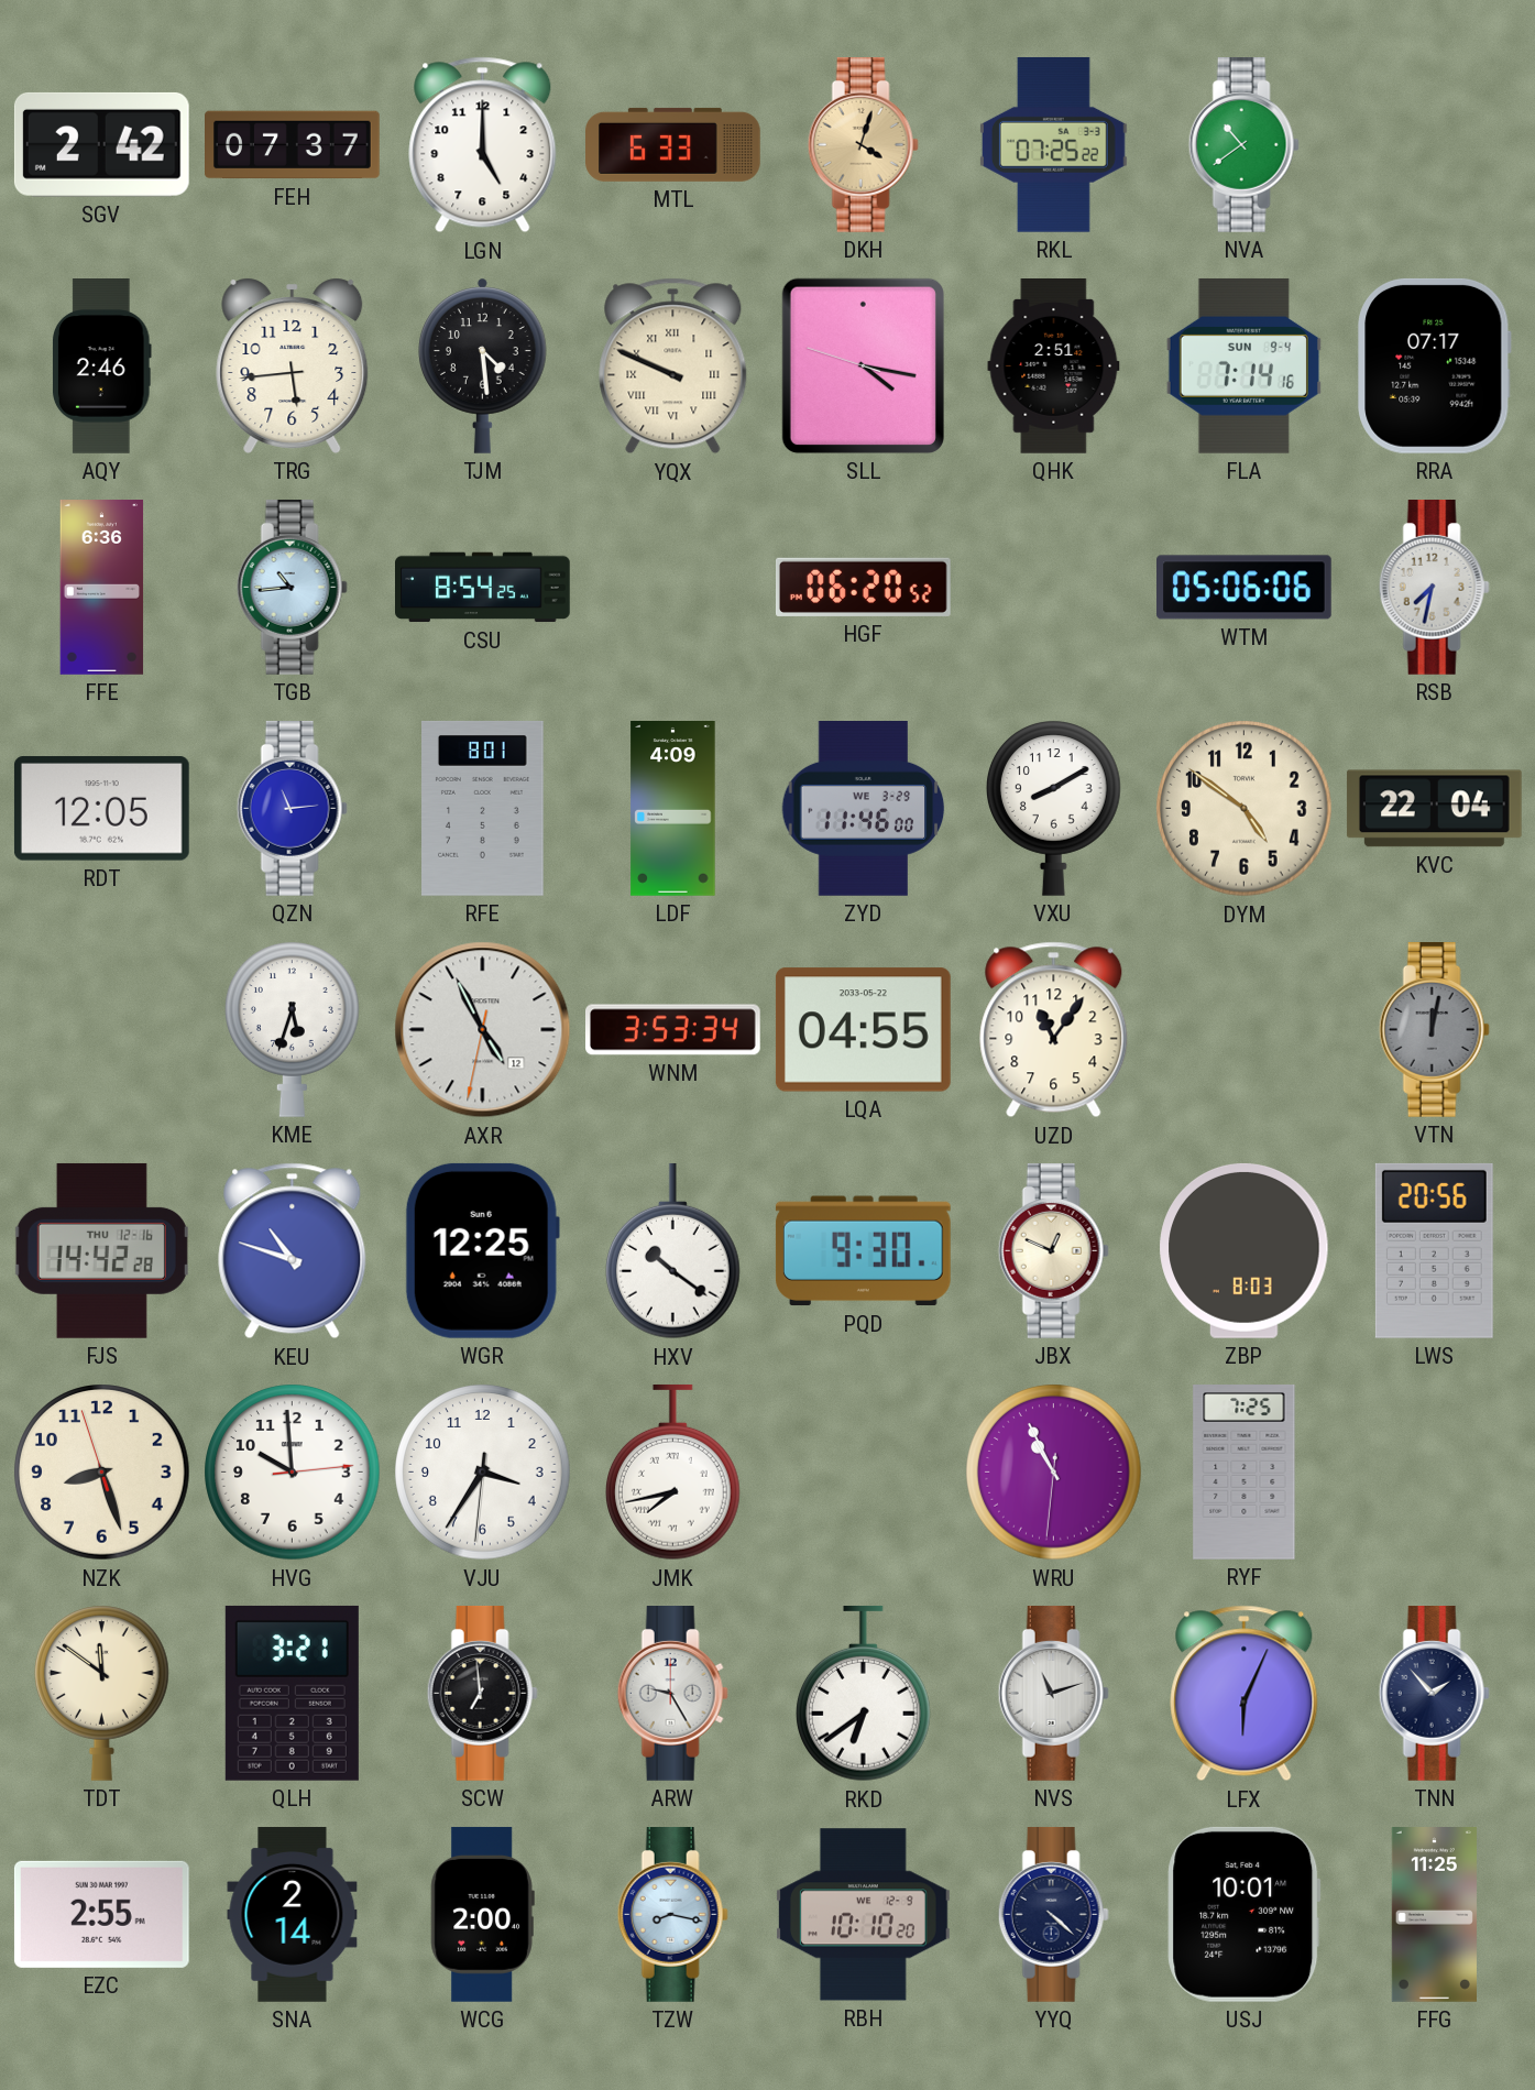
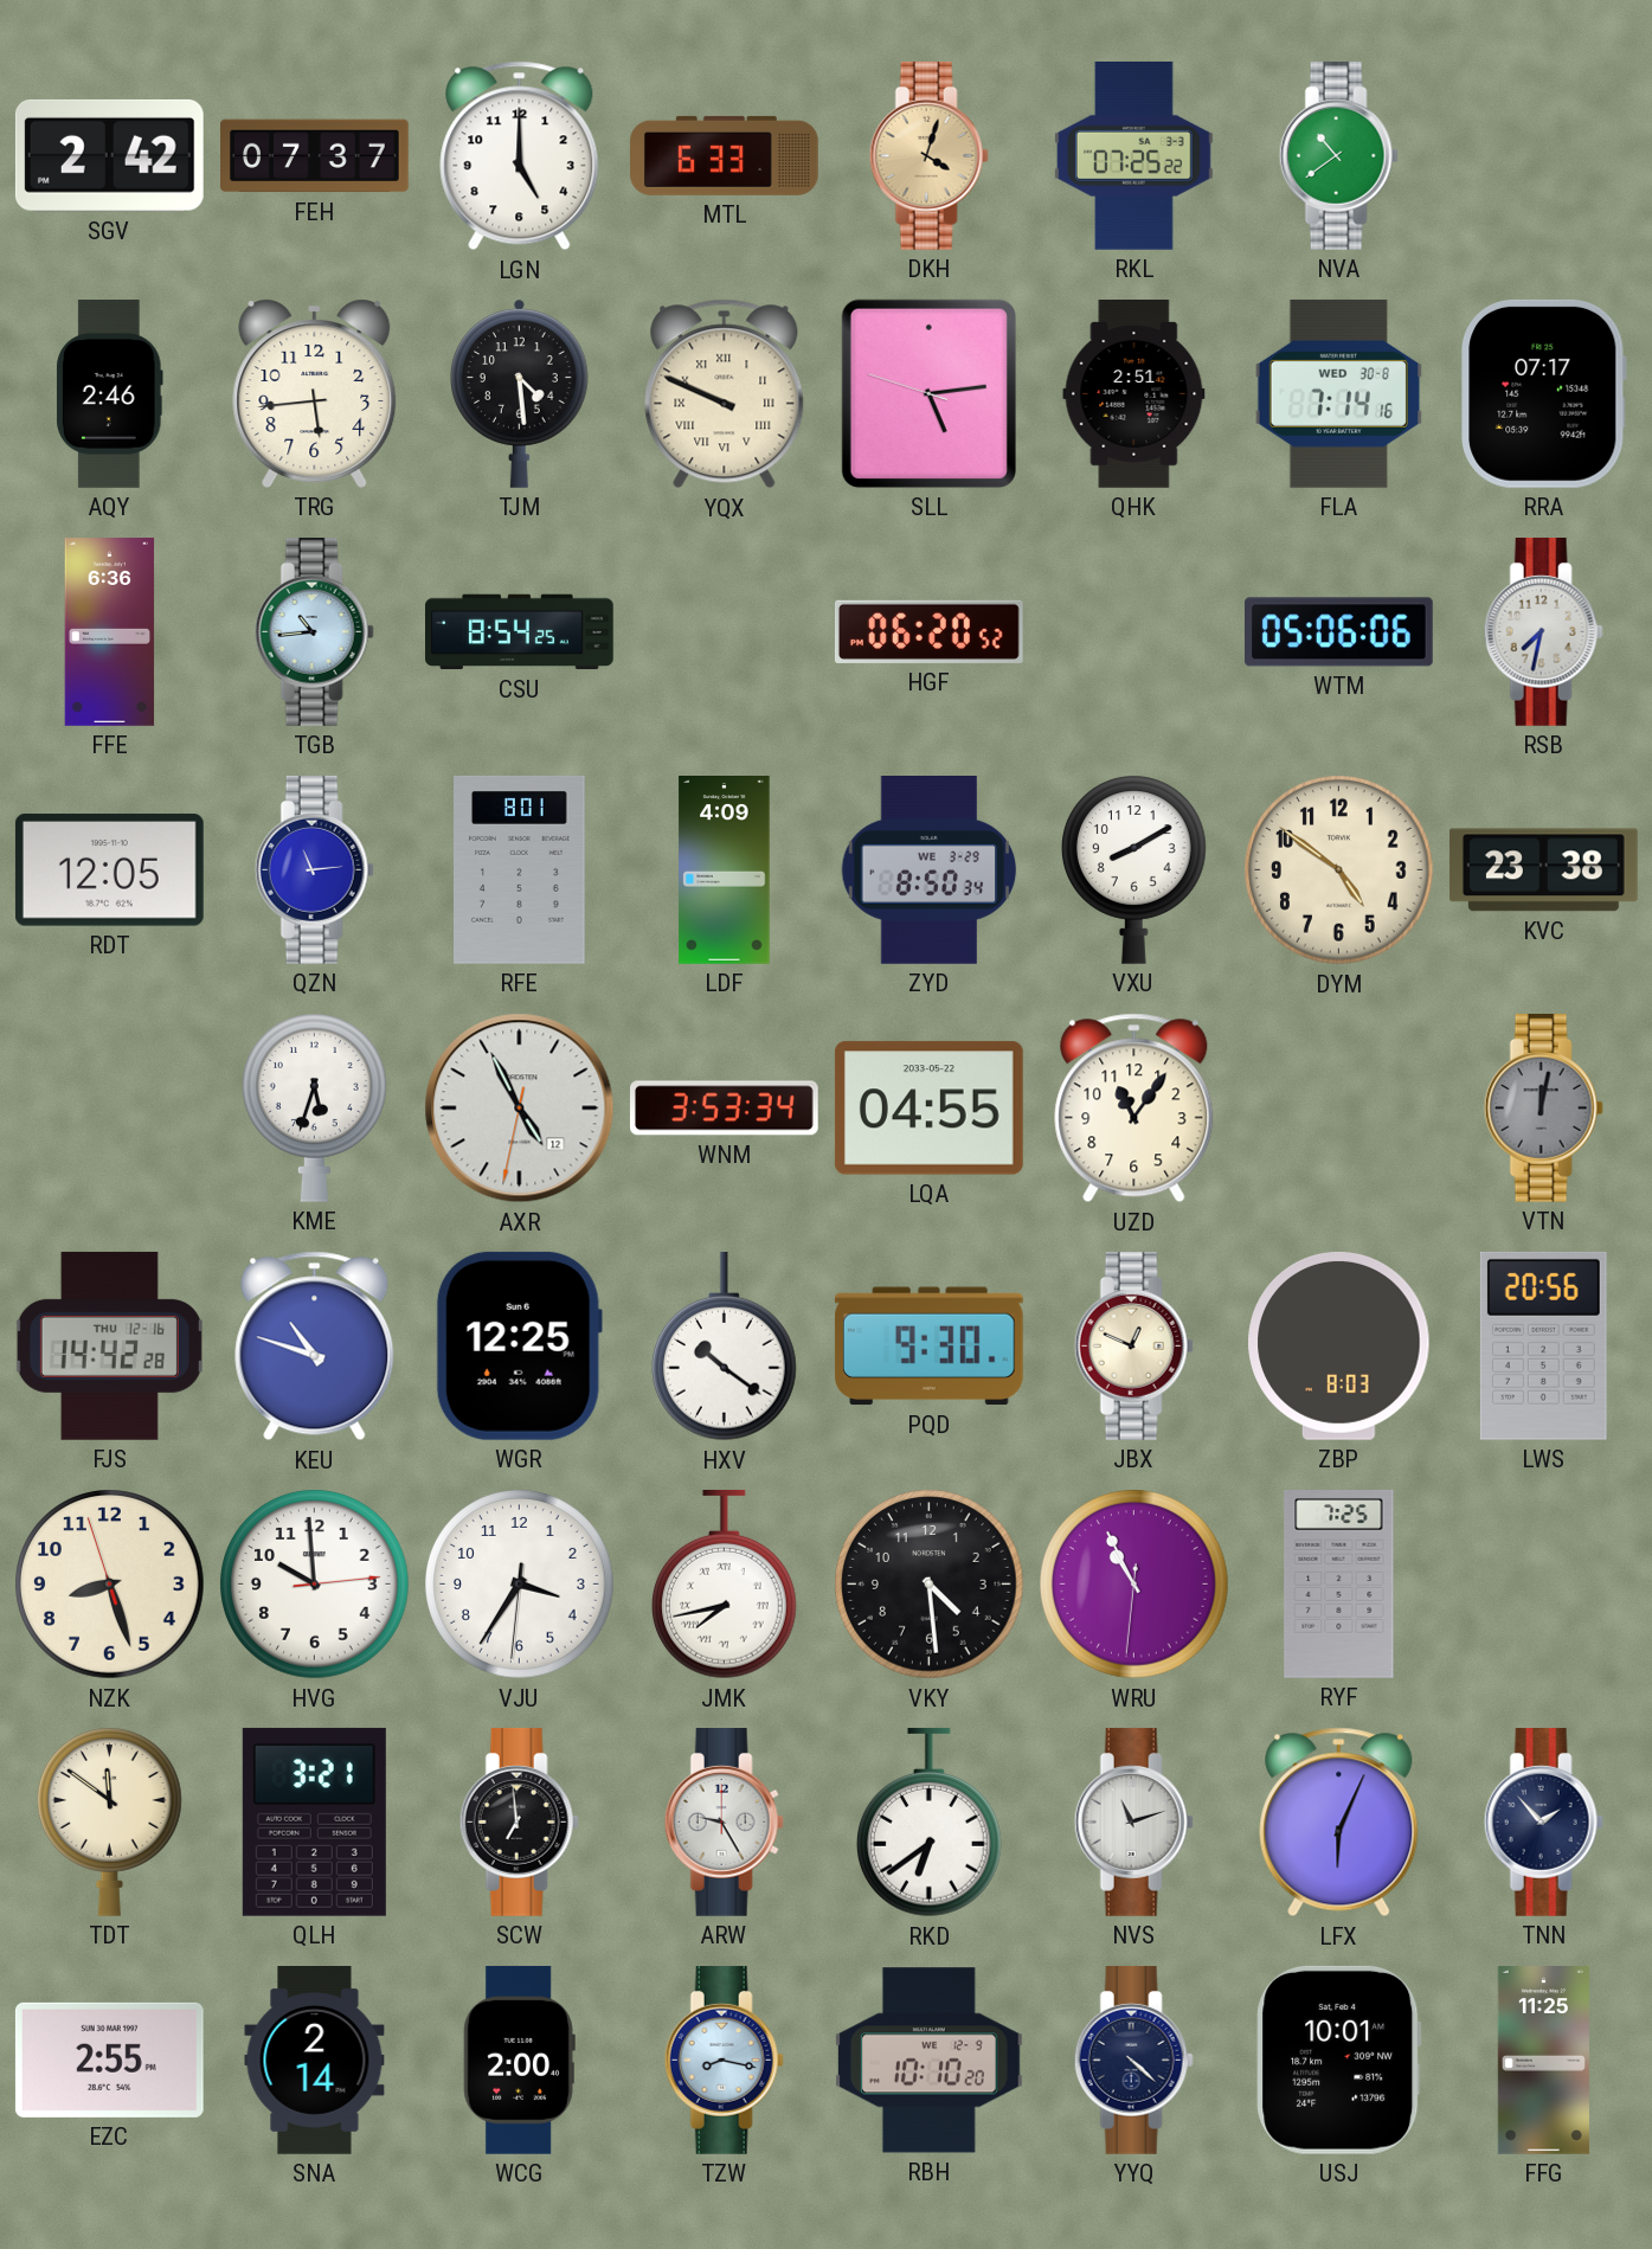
SLL: 4:16 -> 5:13
FLA date: SUN 9-4 -> WED 30-8
ZYD: 11:46 -> 8:50
KVC: 22:04 -> 23:38
VKY: none -> 4:29
